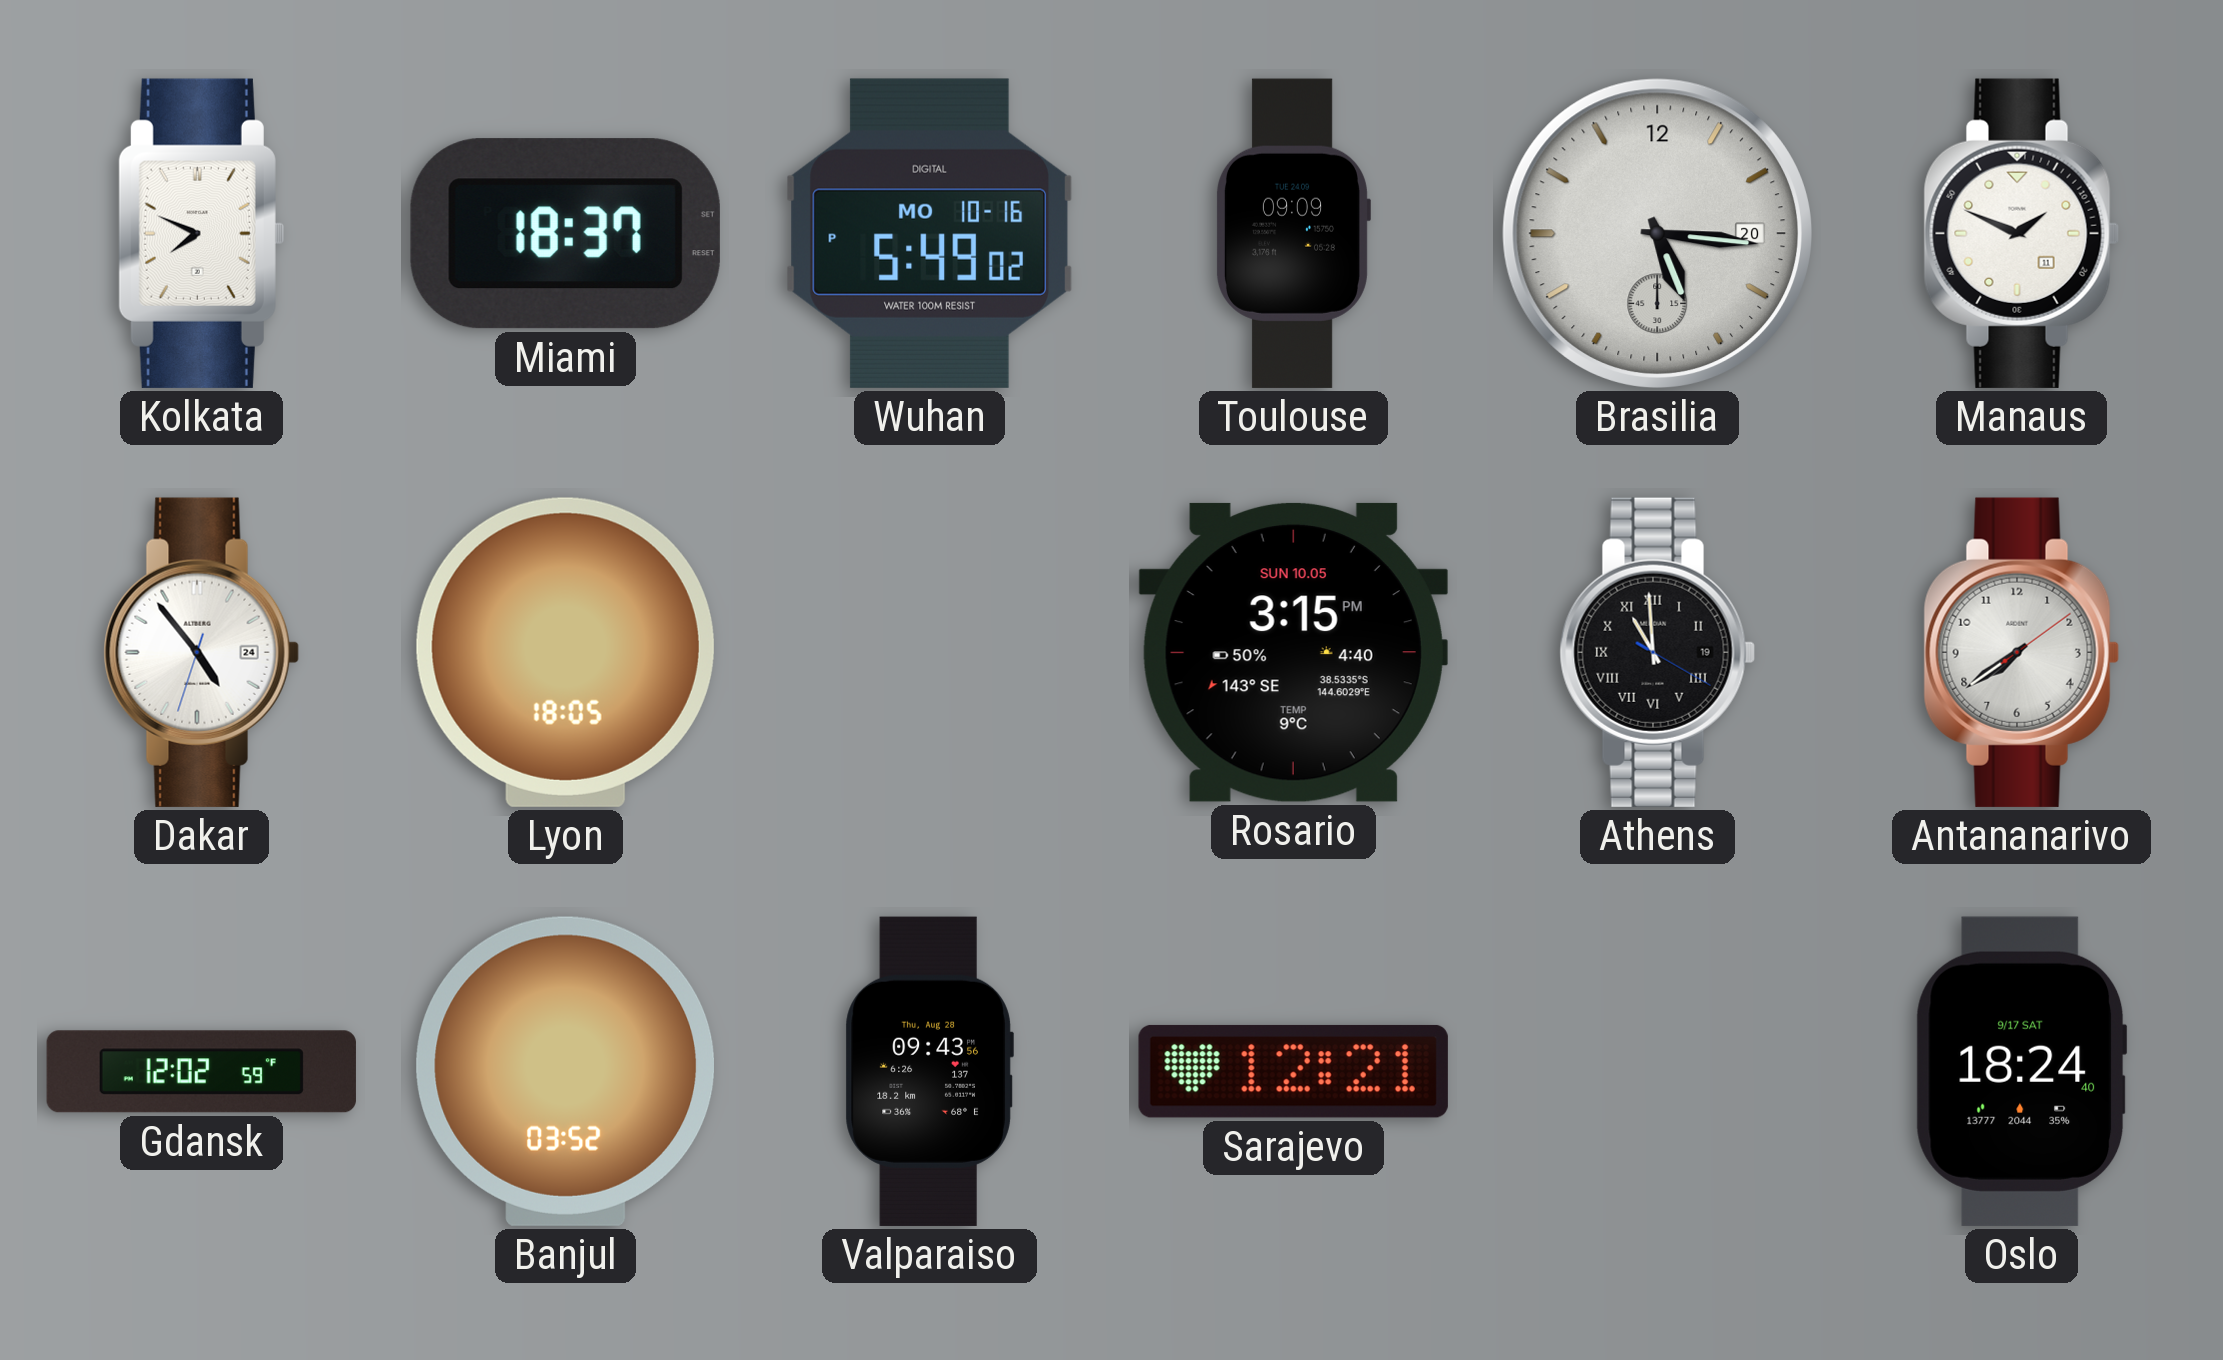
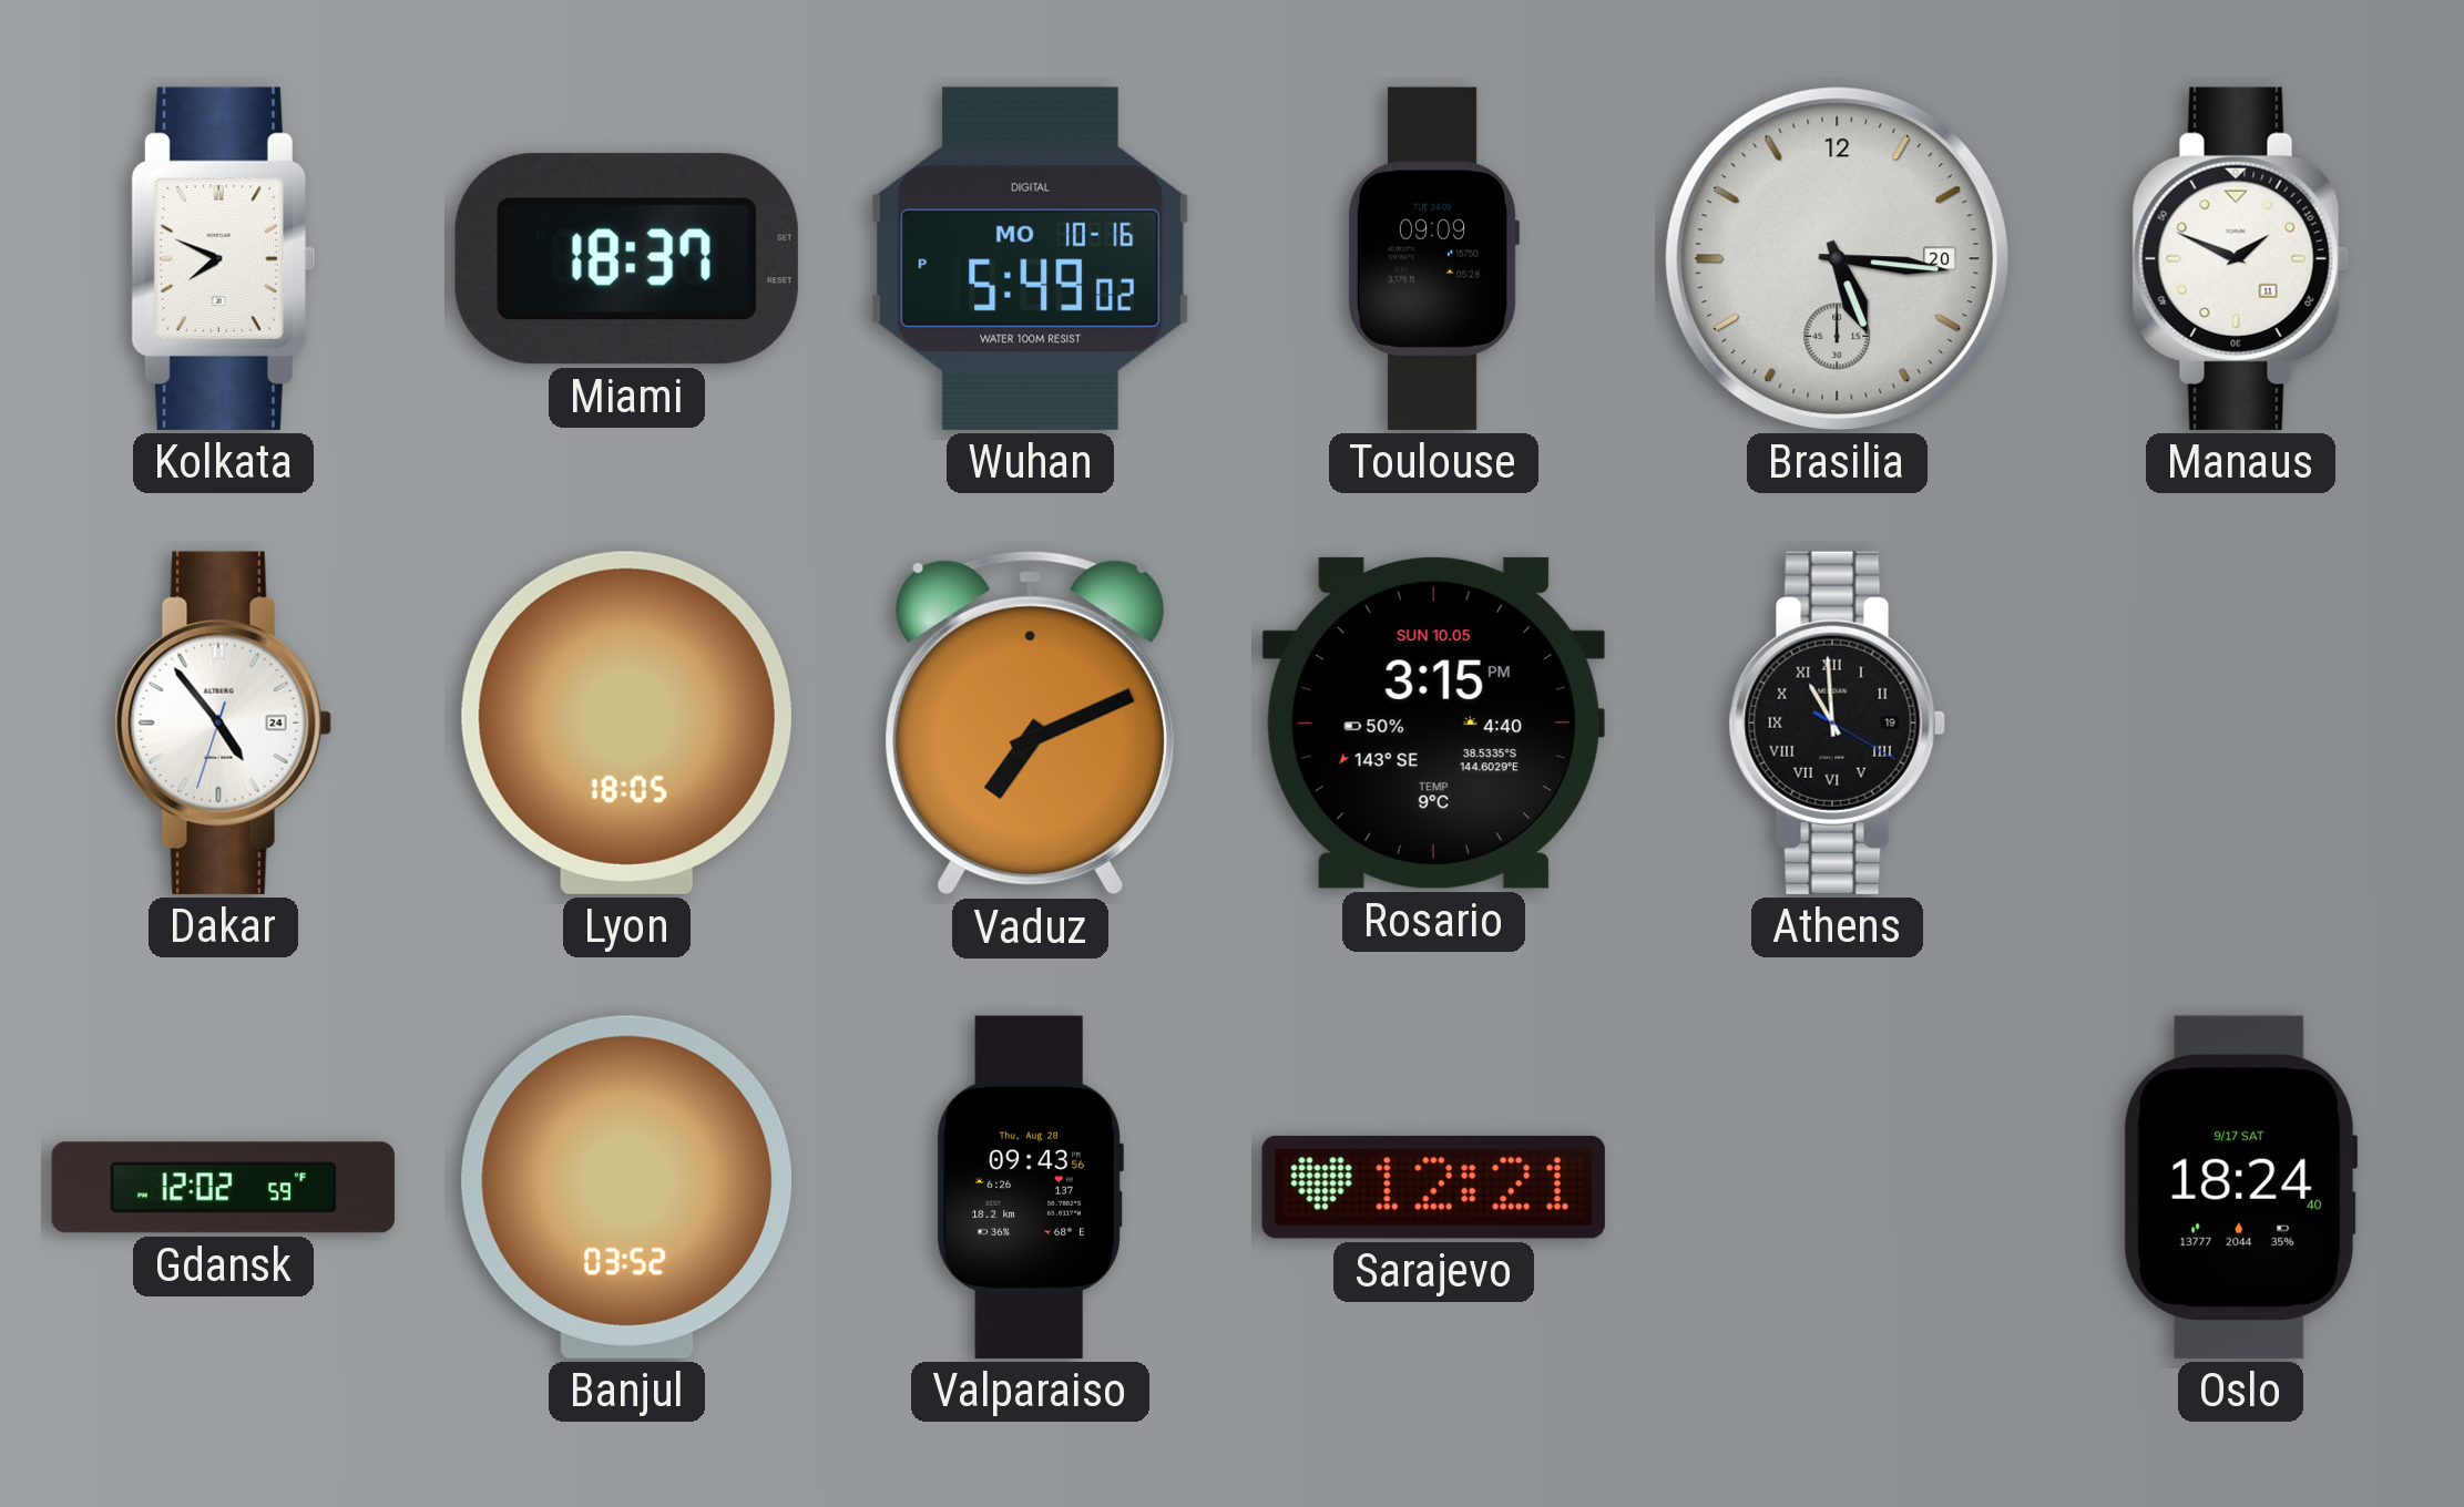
Vaduz: none -> 7:11
Antananarivo: 7:39 -> none
